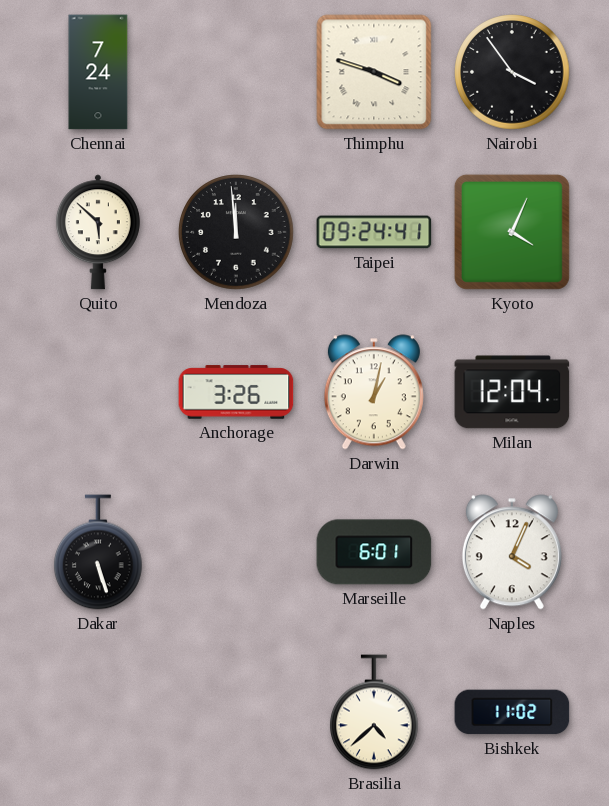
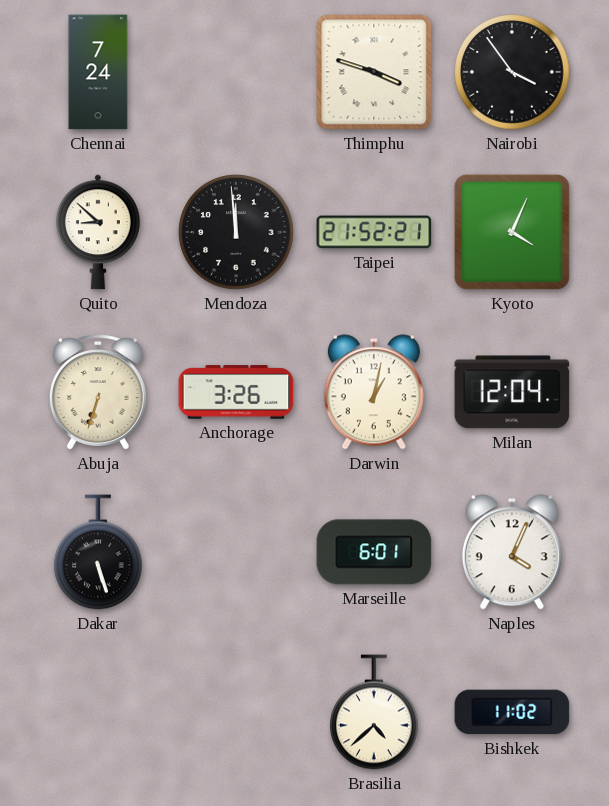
Quito: 5:52 -> 8:52
Taipei: 09:24 -> 21:52
Abuja: none -> 6:33
